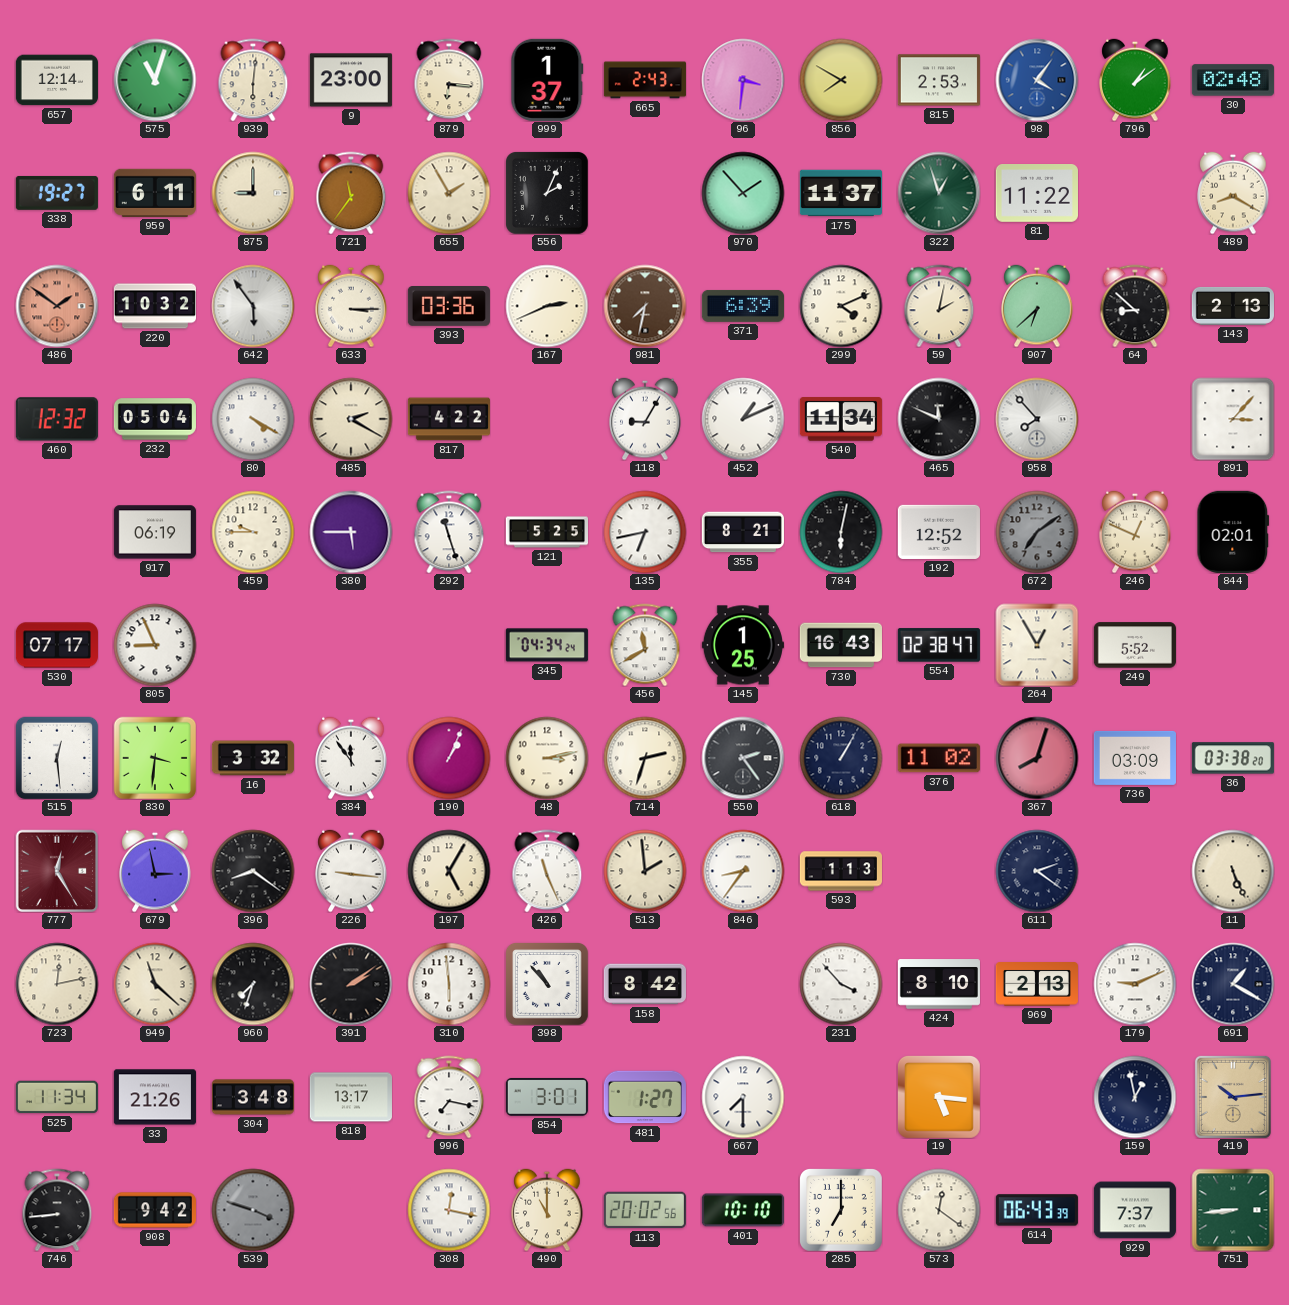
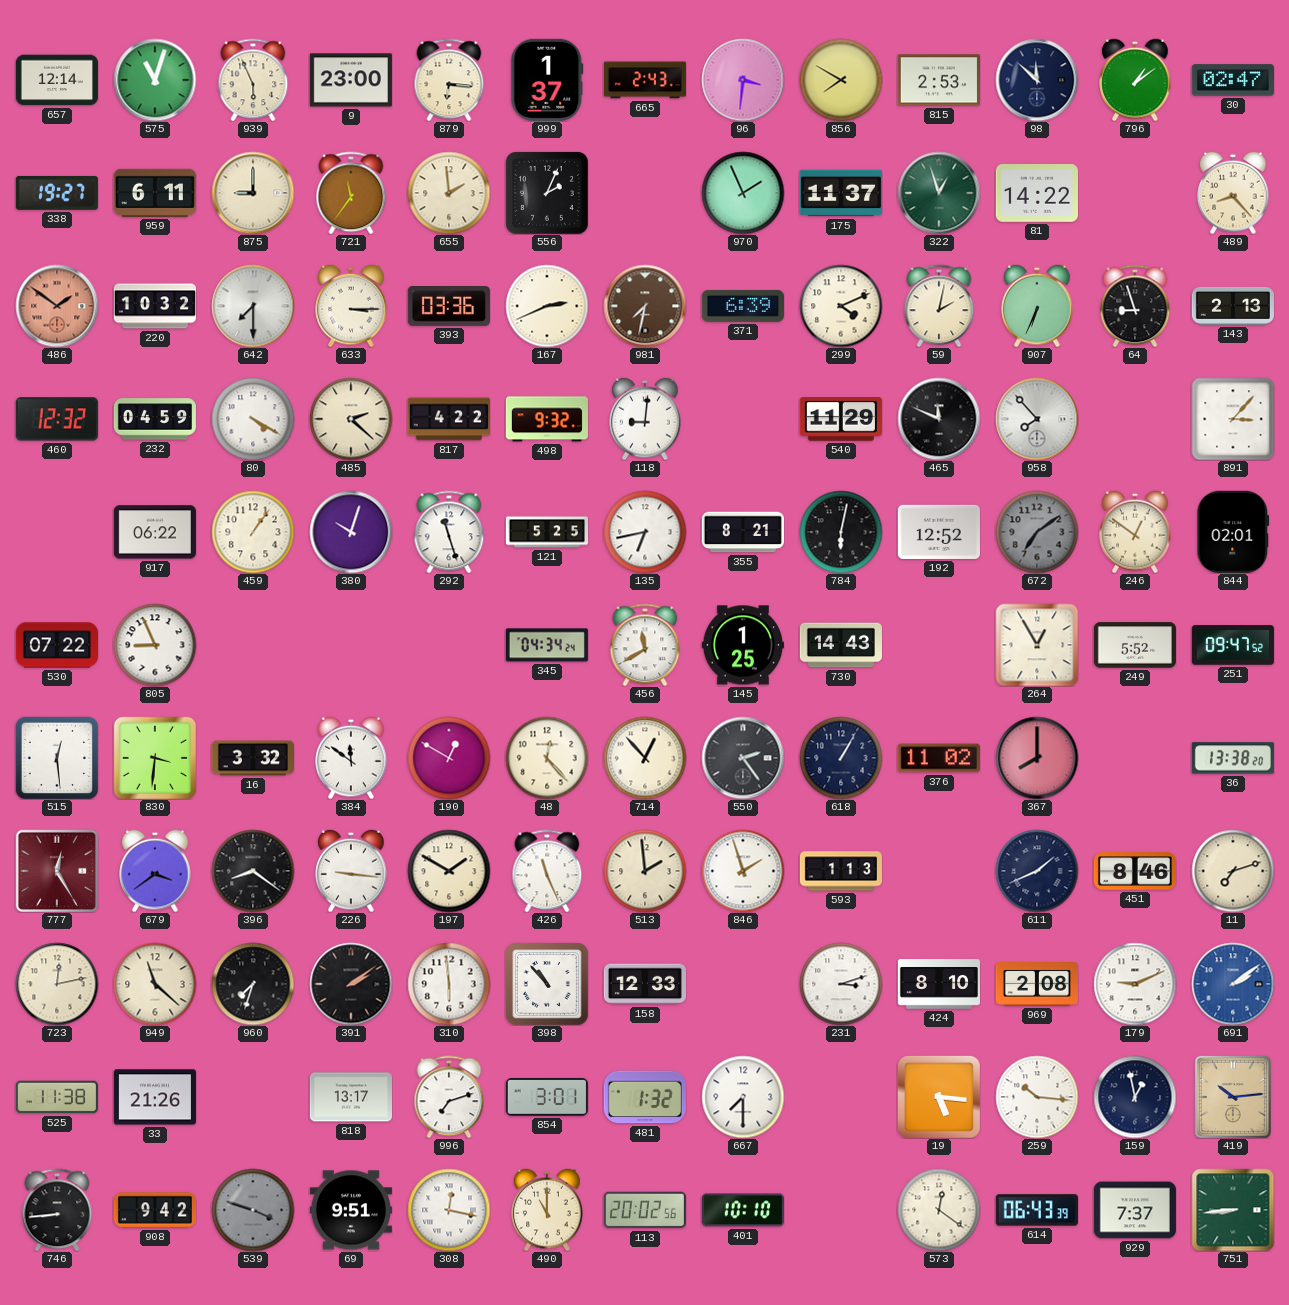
939: 6:01 -> 5:56
98: 4:06 -> 11:52
98 dial: blue -> navy
30: 02:48 -> 02:47
655: 1:55 -> 1:59
970: 1:53 -> 1:56
81: 11:22 -> 14:22
489: 8:20 -> 8:23
642: 5:54 -> 7:30
907: 6:38 -> 6:34
64: 8:52 -> 8:57
232: 05:04 -> 04:59
485: 2:20 -> 2:22
498: none -> 9:32
118: 9:05 -> 9:01
452: 1:11 -> none
540: 11:34 -> 11:29
917: 06:19 -> 06:22
459: 9:45 -> 1:06
380: 5:45 -> 10:03
246: 12:49 -> 12:51
530: 07:17 -> 07:22
730: 16:43 -> 14:43
554: 02:38 -> none
251: none -> 09:47
384: 11:54 -> 11:51
190: 1:04 -> 12:50
48: 3:13 -> 12:23
714: 2:33 -> 12:53
367: 8:03 -> 8:00
736: 03:09 -> none
36: 03:38 -> 13:38
679: 2:58 -> 3:39
197: 5:05 -> 1:50
846: 8:36 -> 1:57
611: 2:21 -> 1:41
451: none -> 8:46
11: 5:26 -> 7:12
158: 8:42 -> 12:33
231: 3:53 -> 3:12
969: 2:13 -> 2:08
691: 1:20 -> 2:09
691 dial: navy -> blue
525: 11:34 -> 11:38
304: 3:48 -> none
996: 7:17 -> 7:12
481: 1:27 -> 1:32
259: none -> 10:16
69: none -> 9:51
285: 7:00 -> none
